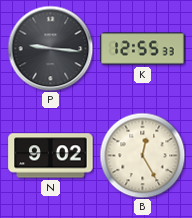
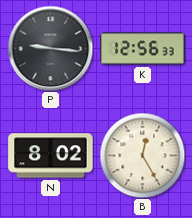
K: 12:55 -> 12:56
N: 9:02 -> 8:02
